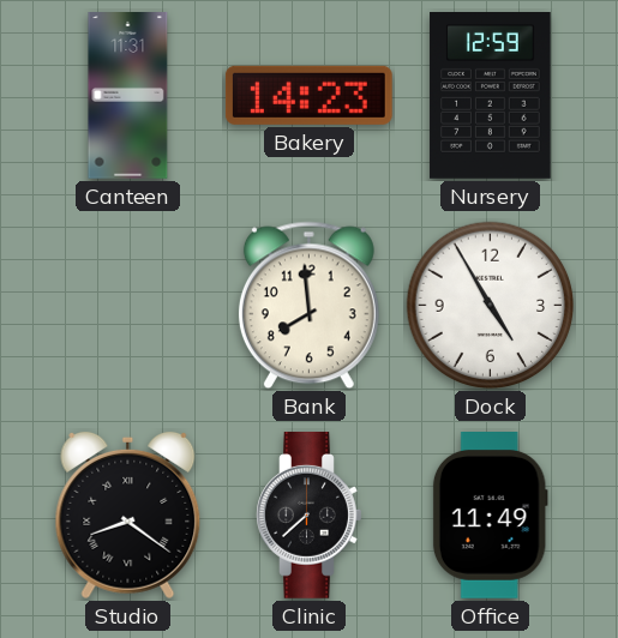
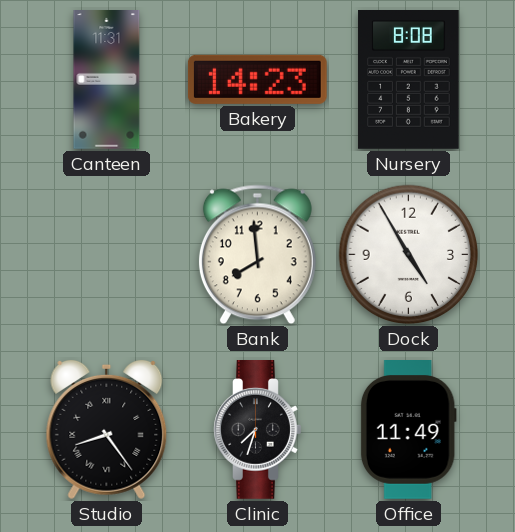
Nursery: 12:59 -> 8:08
Studio: 8:21 -> 8:24
Clinic: 7:38 -> 7:33
